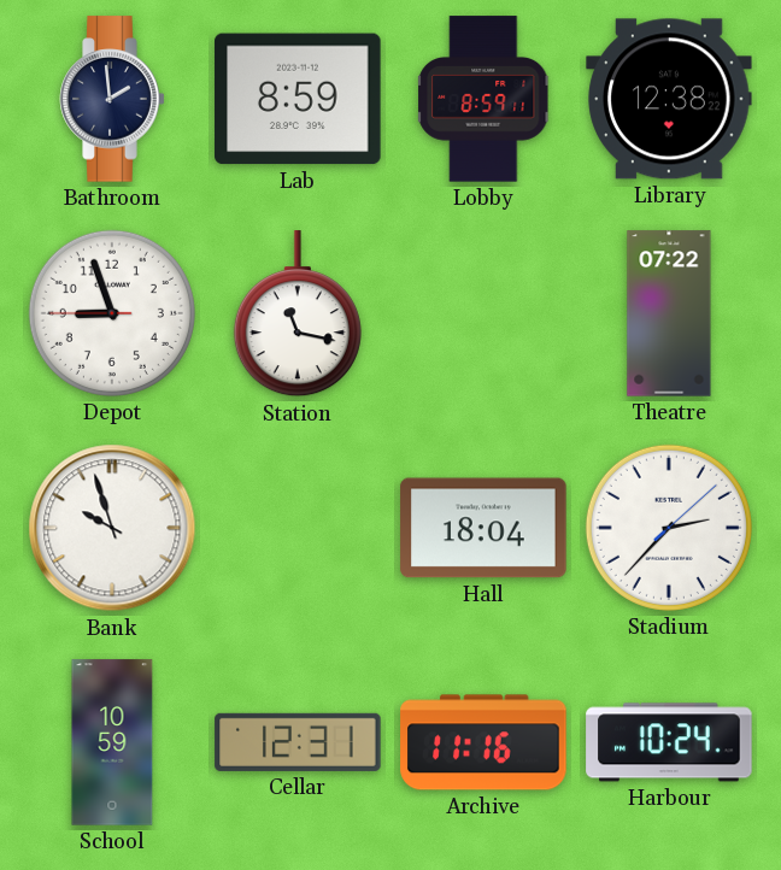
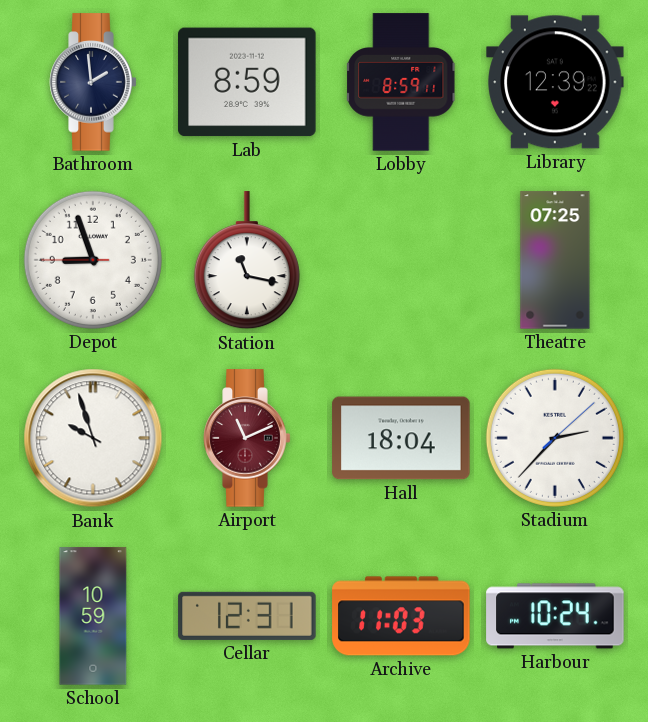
Library: 12:38 -> 12:39
Theatre: 07:22 -> 07:25
Airport: none -> 11:11
Archive: 11:16 -> 11:03
